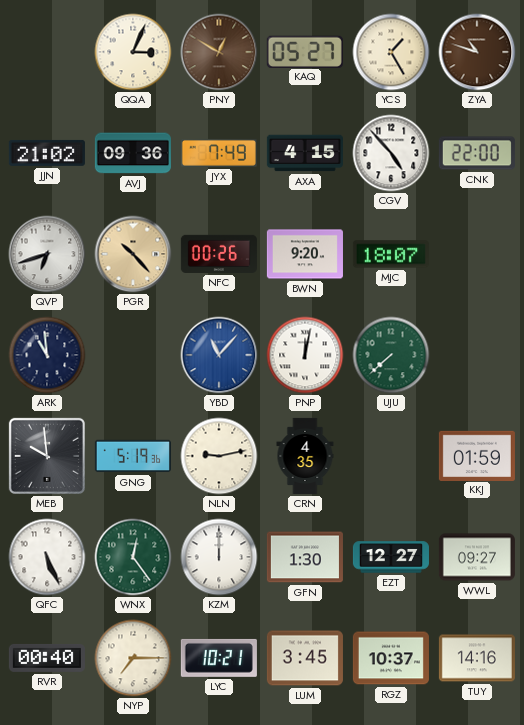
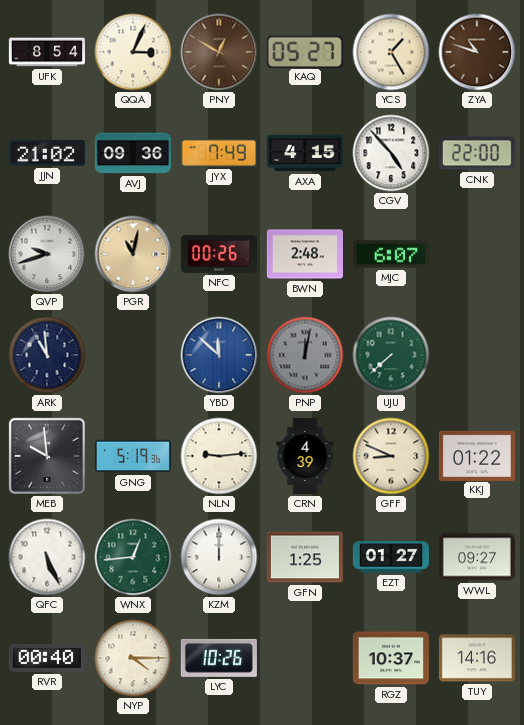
UFK: none -> 8:54
QVP: 6:42 -> 9:42
PGR: 10:23 -> 11:02
BWN: 9:20 -> 2:48
MJC: 18:07 -> 6:07
YBD: 11:07 -> 11:52
PNP dial: white -> grey
NLN: 9:13 -> 9:14
CRN: 4:35 -> 4:39
GFF: none -> 8:49
KKJ: 01:59 -> 01:22
WNX: 12:24 -> 12:44
GFN: 1:30 -> 1:25
EZT: 12:27 -> 01:27
NYP: 7:15 -> 4:15
LYC: 10:21 -> 10:26
LUM: 3:45 -> none
